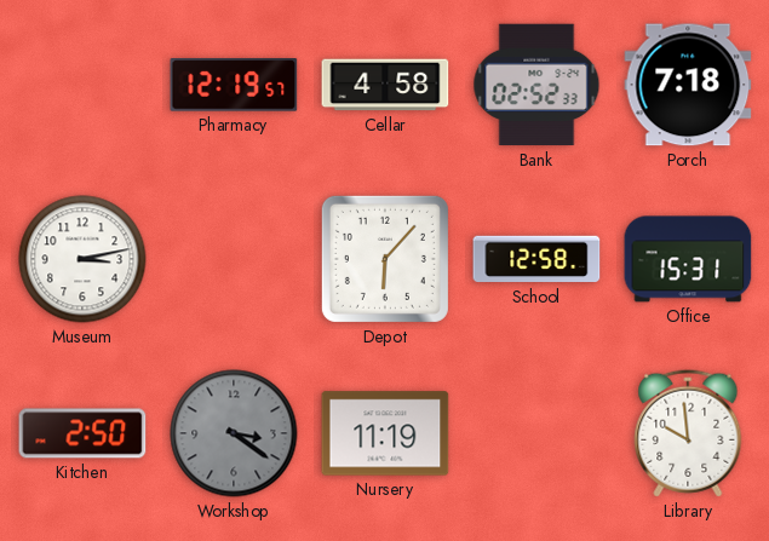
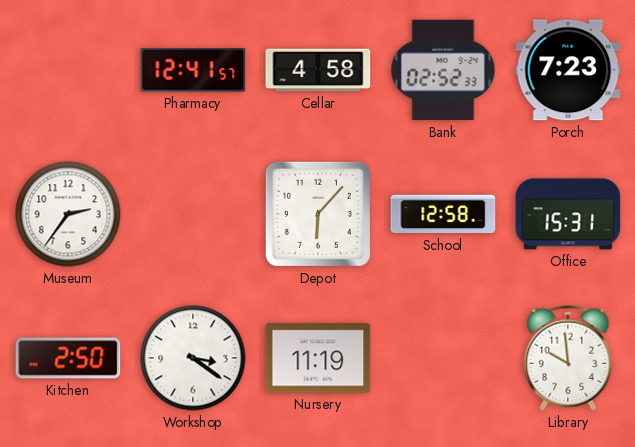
Pharmacy: 12:19 -> 12:41
Porch: 7:18 -> 7:23
Museum: 3:13 -> 2:36
Workshop dial: grey -> white
